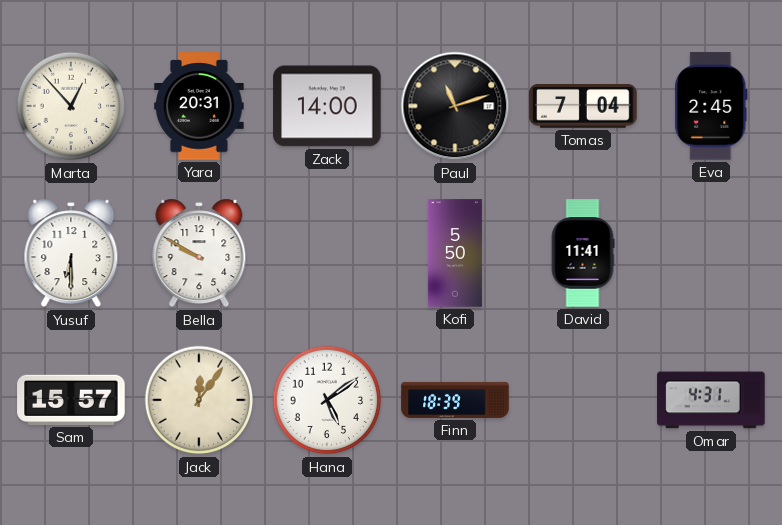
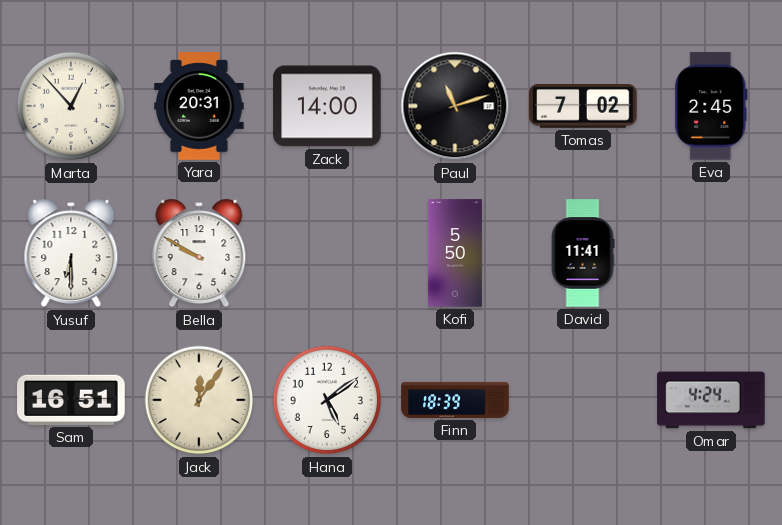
Tomas: 7:04 -> 7:02
Sam: 15:57 -> 16:51
Omar: 4:31 -> 4:24
